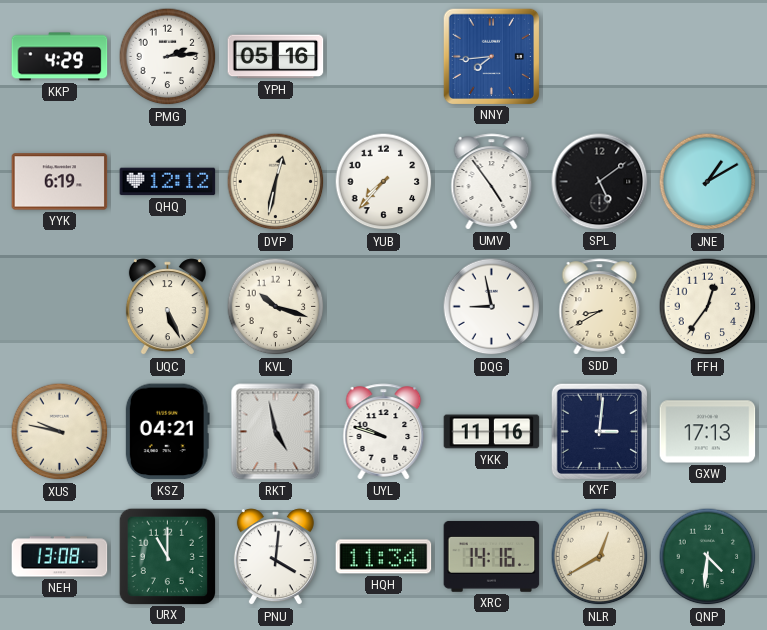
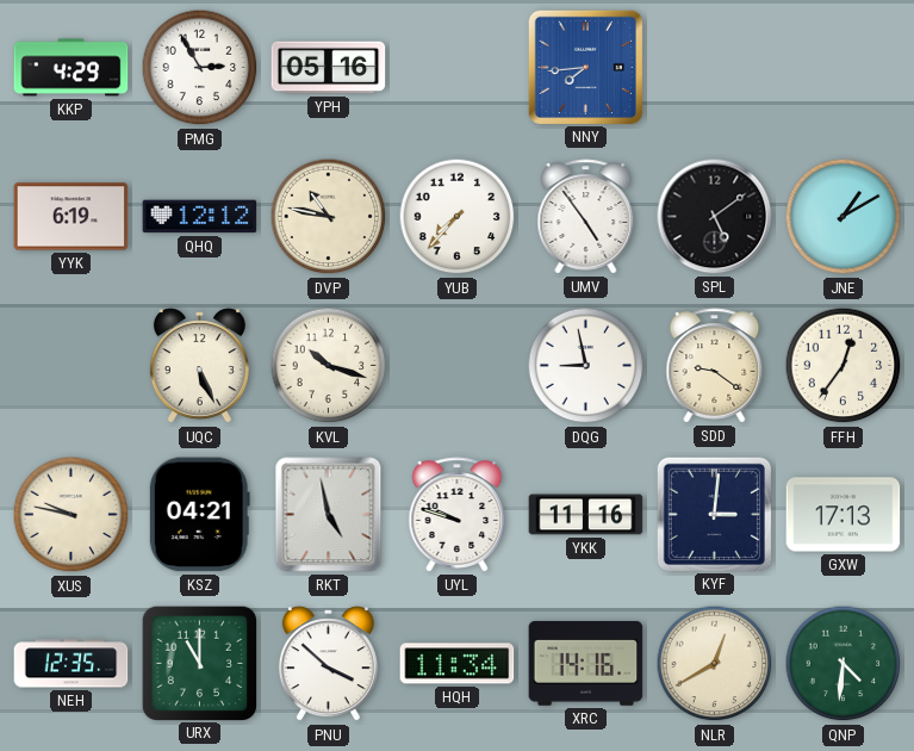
PMG: 2:14 -> 2:55
DVP: 12:32 -> 10:47
SDD: 8:40 -> 9:21
NEH: 13:08 -> 12:35
PNU: 4:01 -> 3:52
